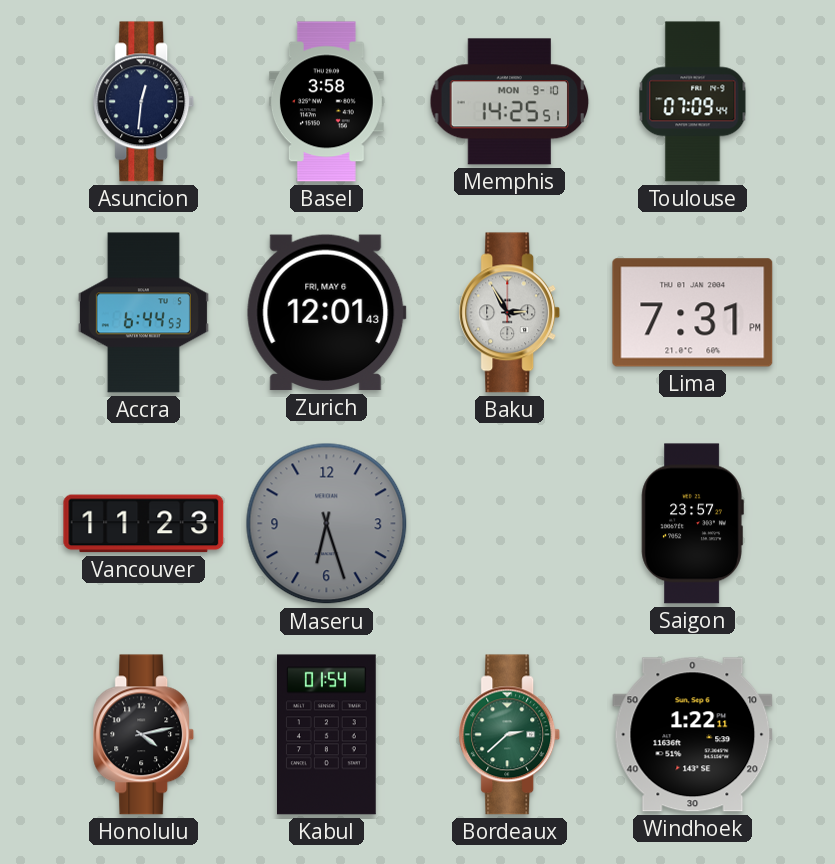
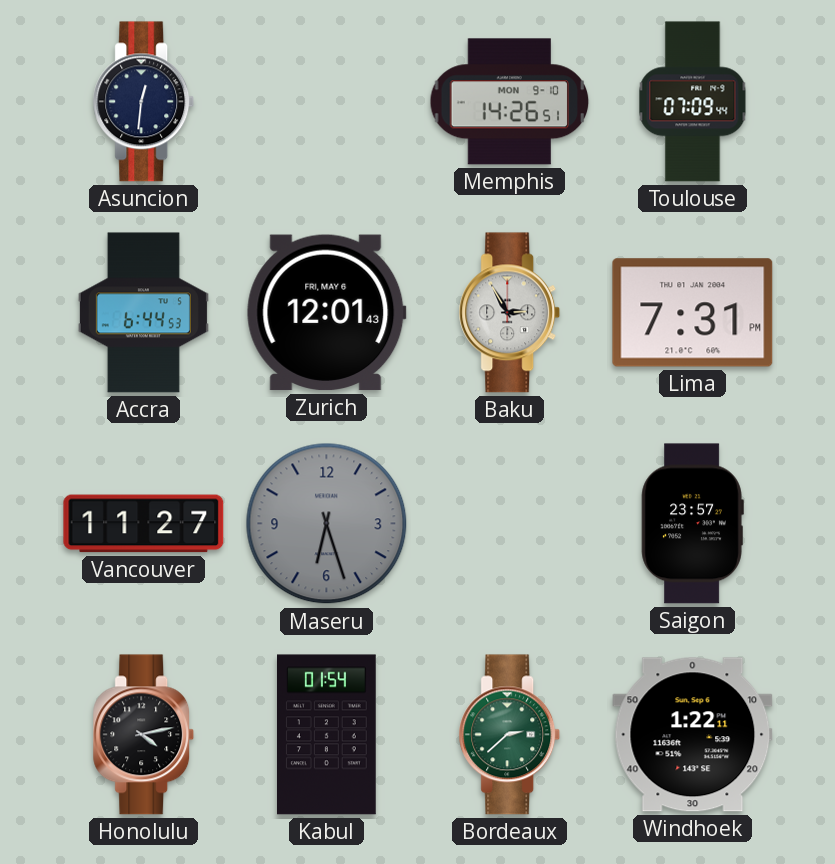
Basel: 3:58 -> none
Memphis: 14:25 -> 14:26
Vancouver: 11:23 -> 11:27
